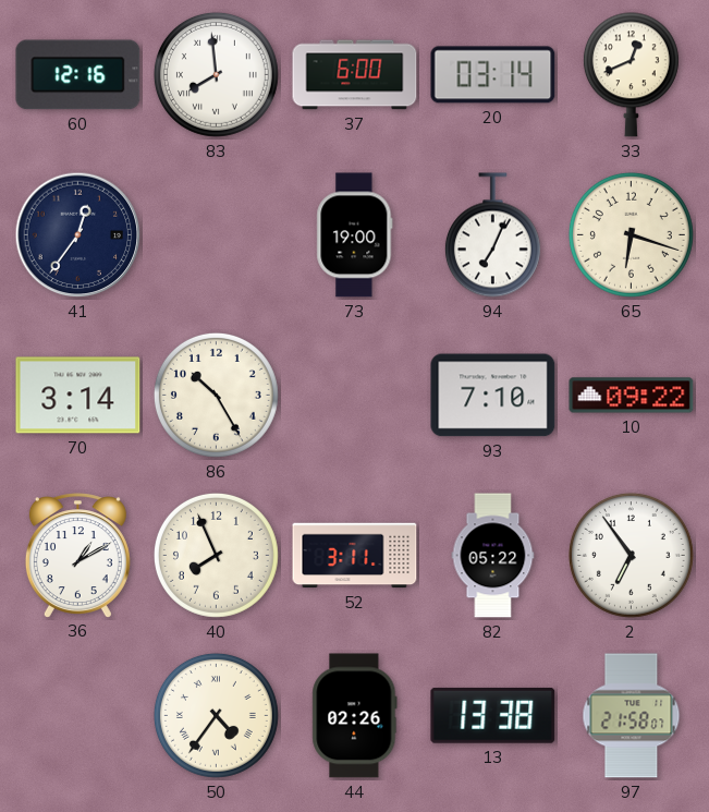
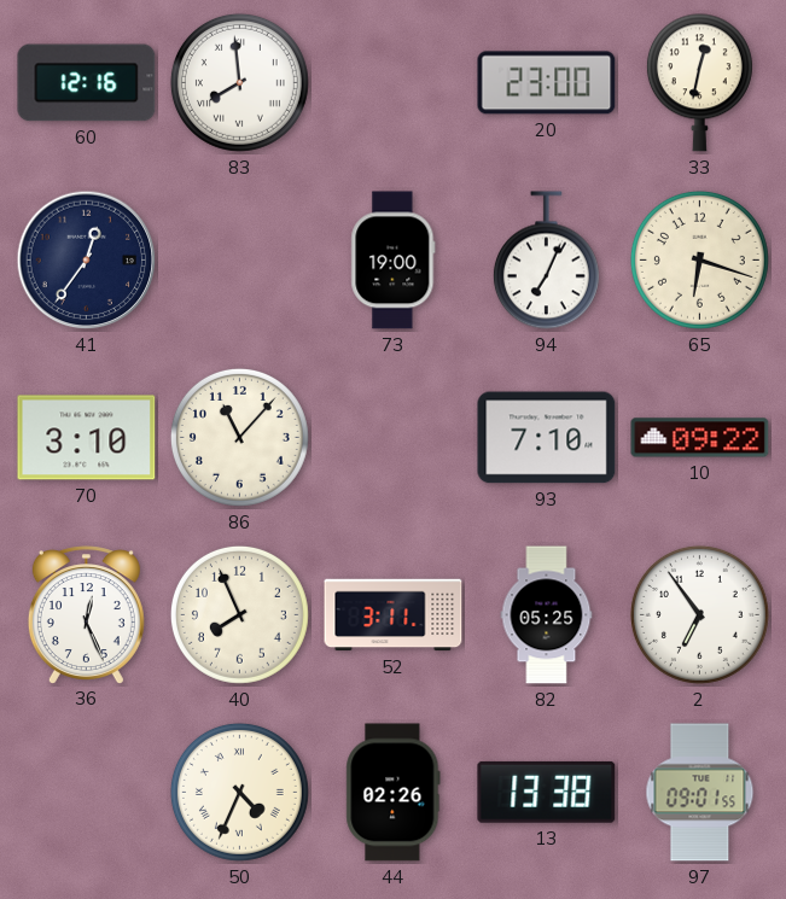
37: 6:00 -> none
20: 03:14 -> 23:00
33: 12:41 -> 12:32
70: 3:14 -> 3:10
86: 10:25 -> 11:07
36: 1:10 -> 12:26
82: 05:22 -> 05:25
50: 4:36 -> 4:34
97: 21:58 -> 09:01
